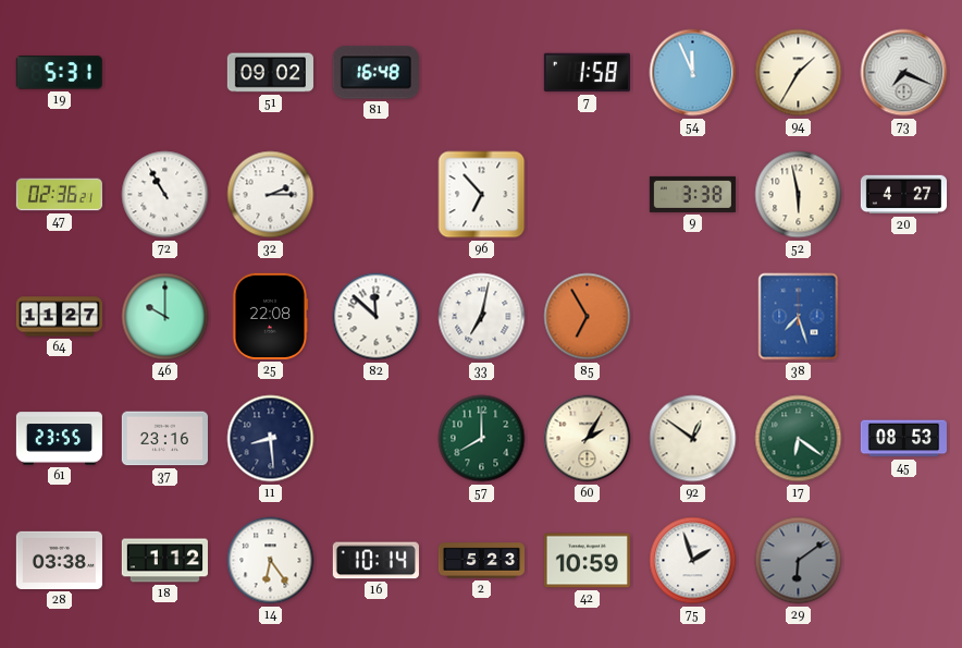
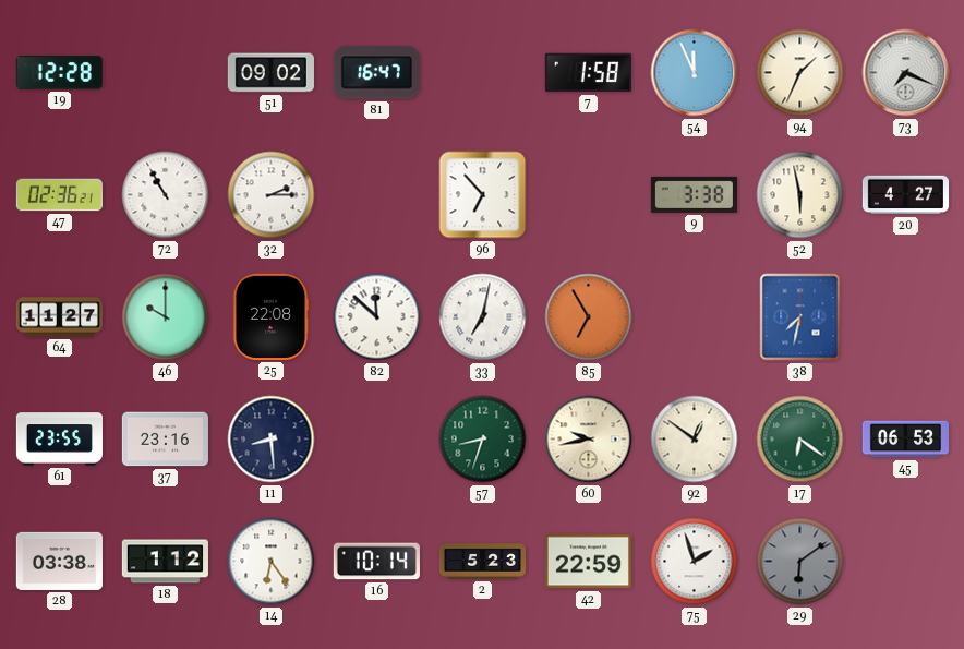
19: 5:31 -> 12:28
81: 16:48 -> 16:47
94: 1:35 -> 1:34
38: 7:27 -> 7:32
57: 8:00 -> 8:33
60: 2:05 -> 9:43
45: 08:53 -> 06:53
42: 10:59 -> 22:59
